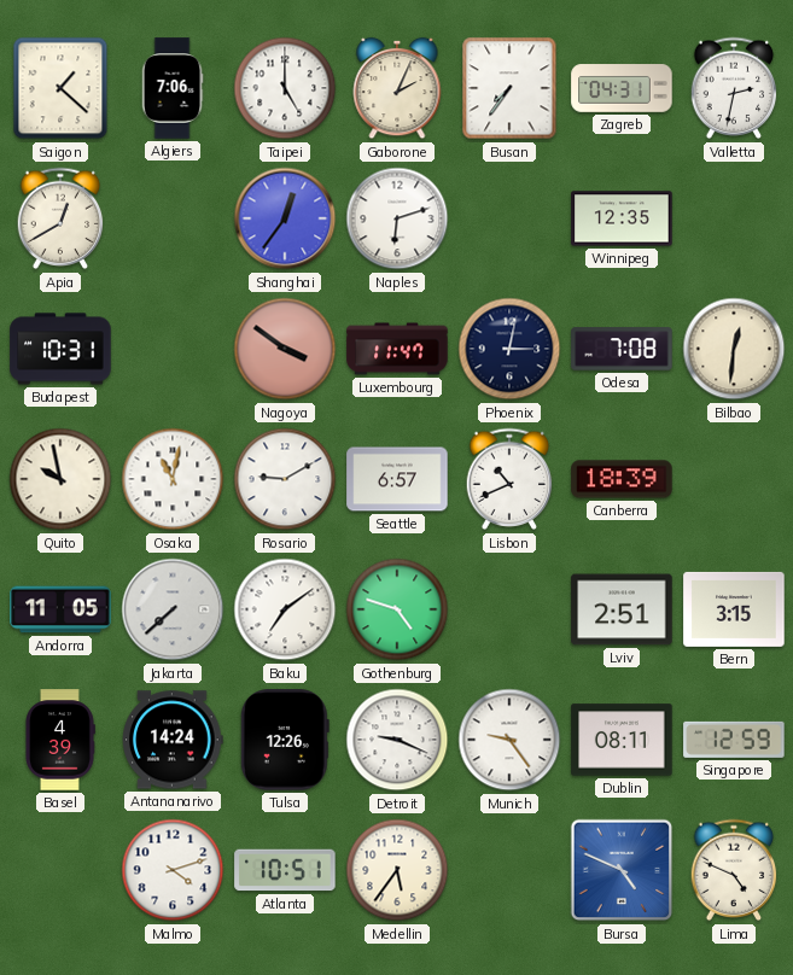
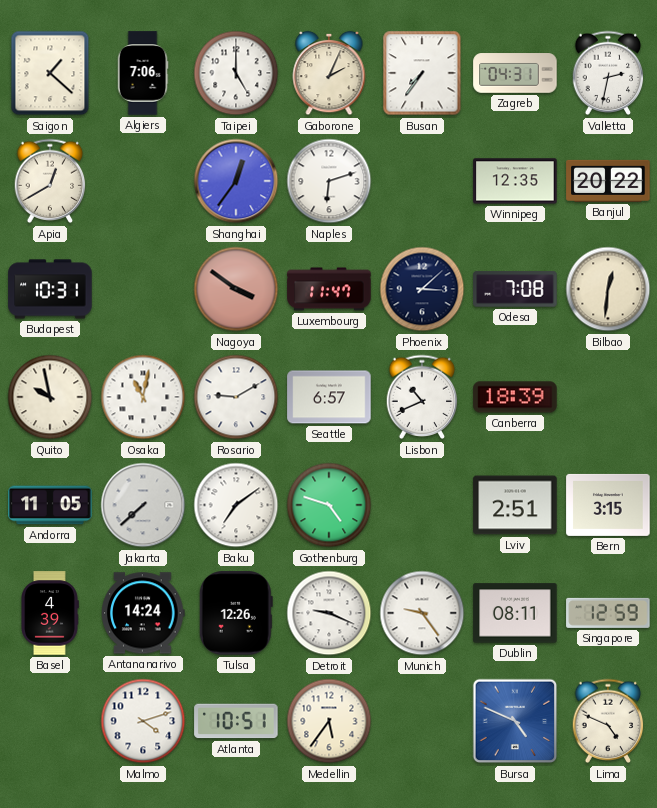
Banjul: none -> 20:22
Phoenix: 3:02 -> 3:08
